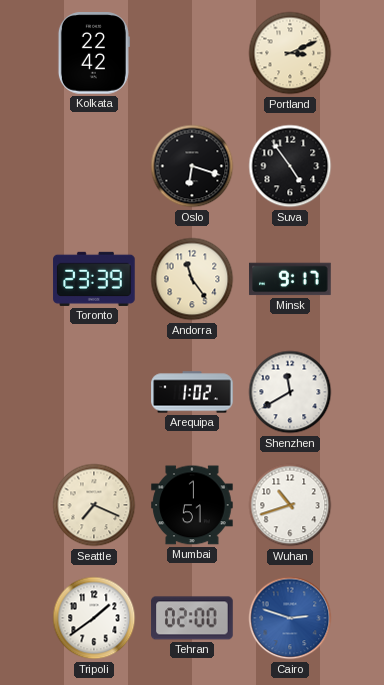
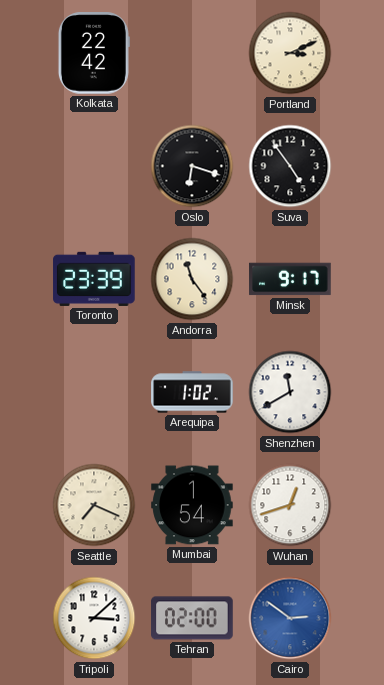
Mumbai: 1:51 -> 1:54
Wuhan: 10:42 -> 12:42
Tripoli: 1:39 -> 3:08
Cairo: 2:48 -> 2:51
